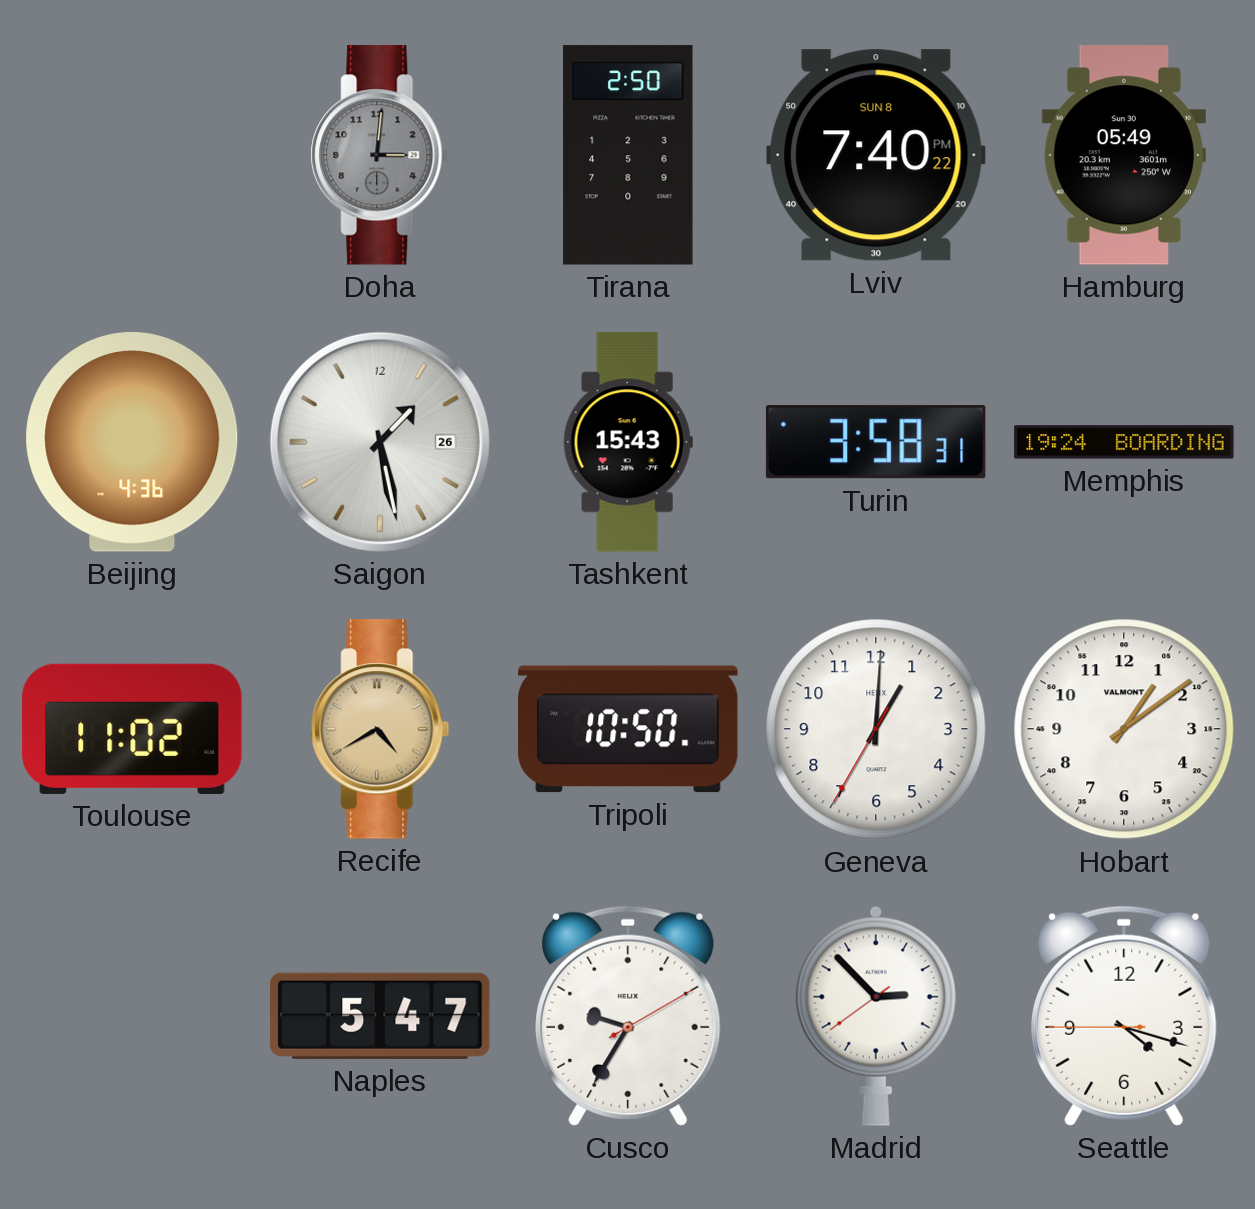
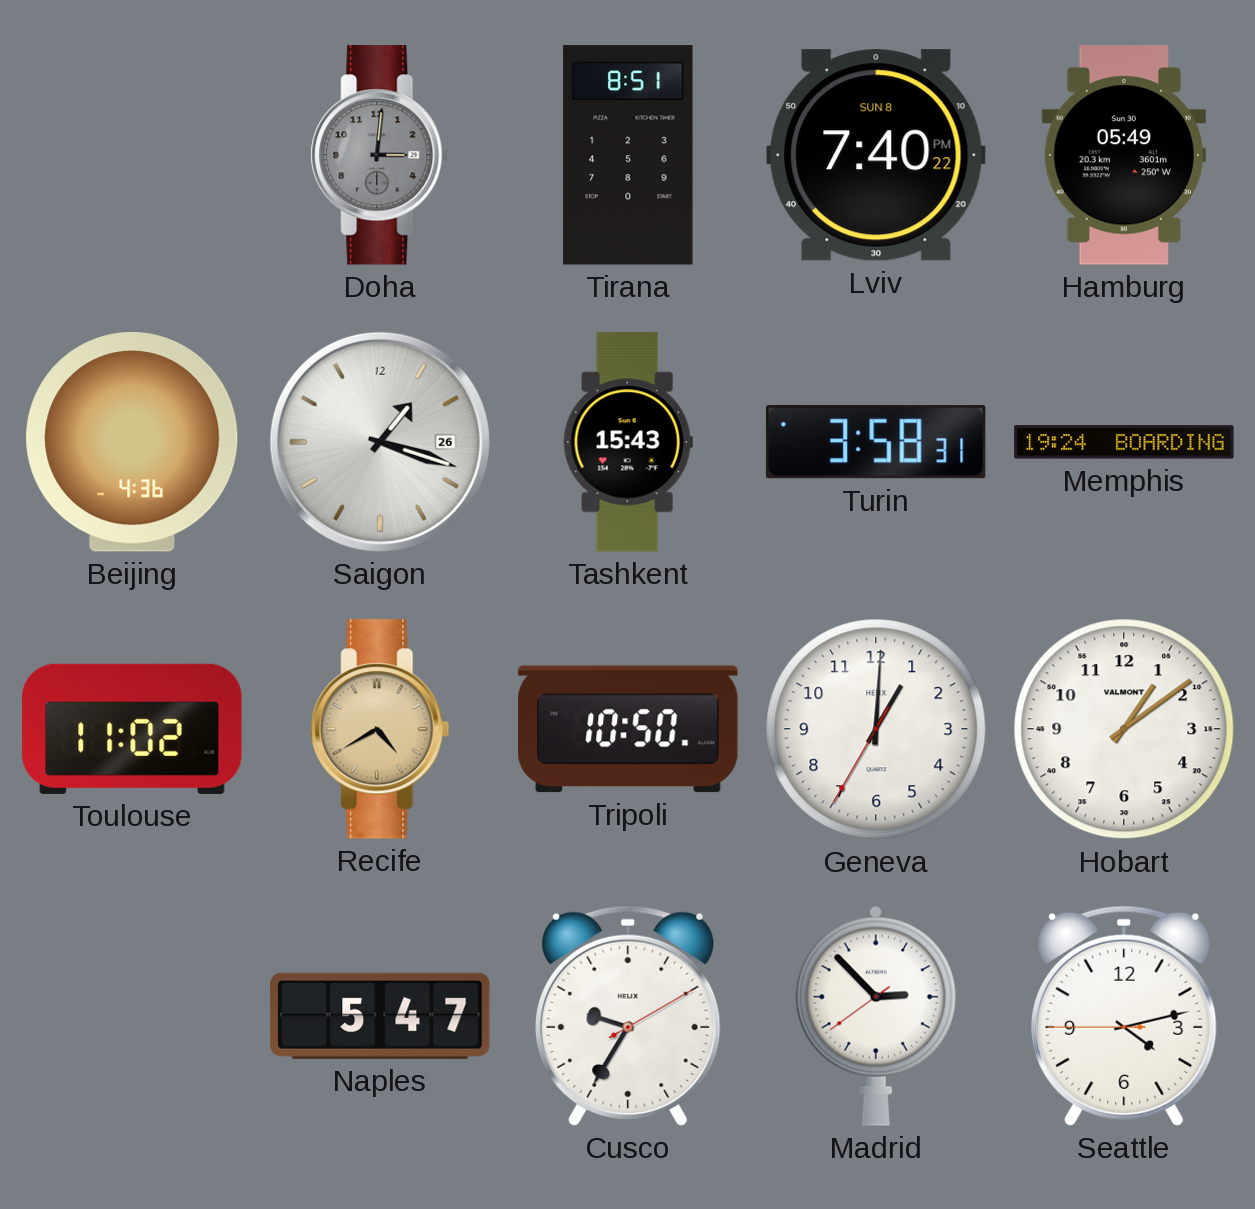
Tirana: 2:50 -> 8:51
Saigon: 1:28 -> 1:18
Seattle: 4:17 -> 4:12
